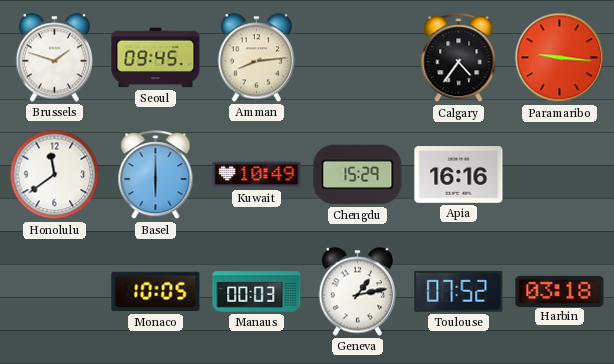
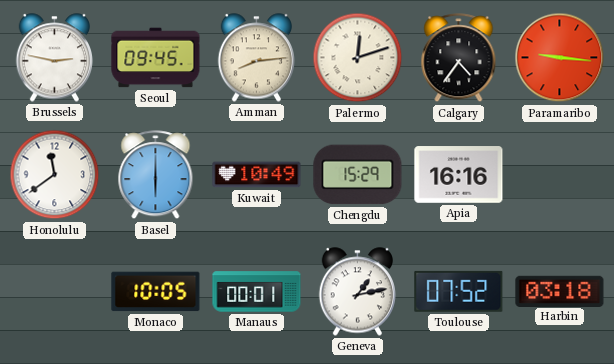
Brussels: 1:48 -> 2:47
Palermo: none -> 12:12
Manaus: 00:03 -> 00:01
